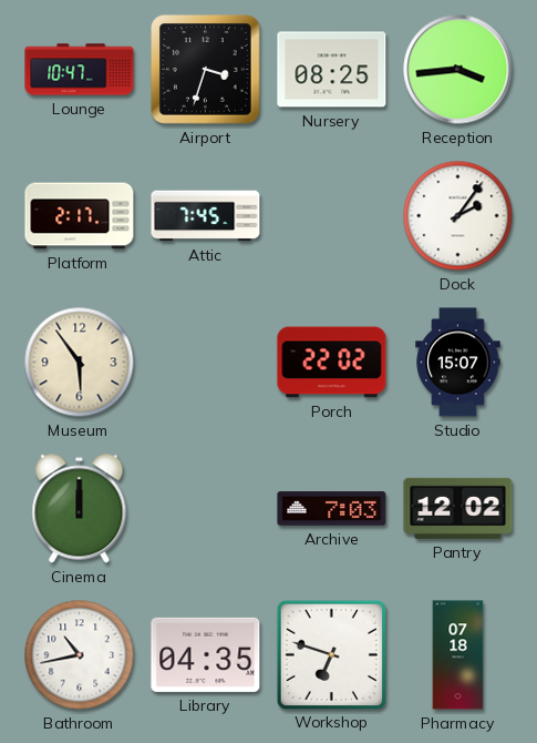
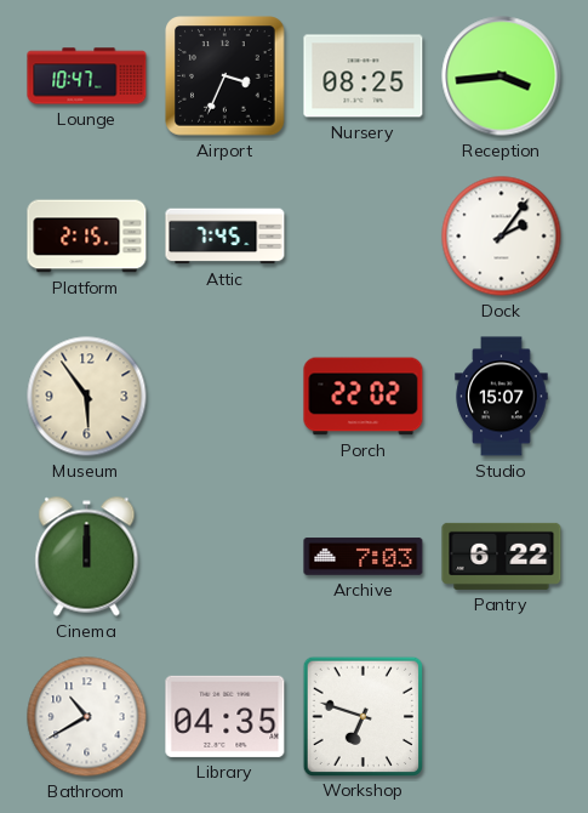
Airport: 3:33 -> 3:34
Platform: 2:17 -> 2:15
Pantry: 12:02 -> 6:22
Bathroom: 10:43 -> 10:40
Pharmacy: 07:18 -> none
